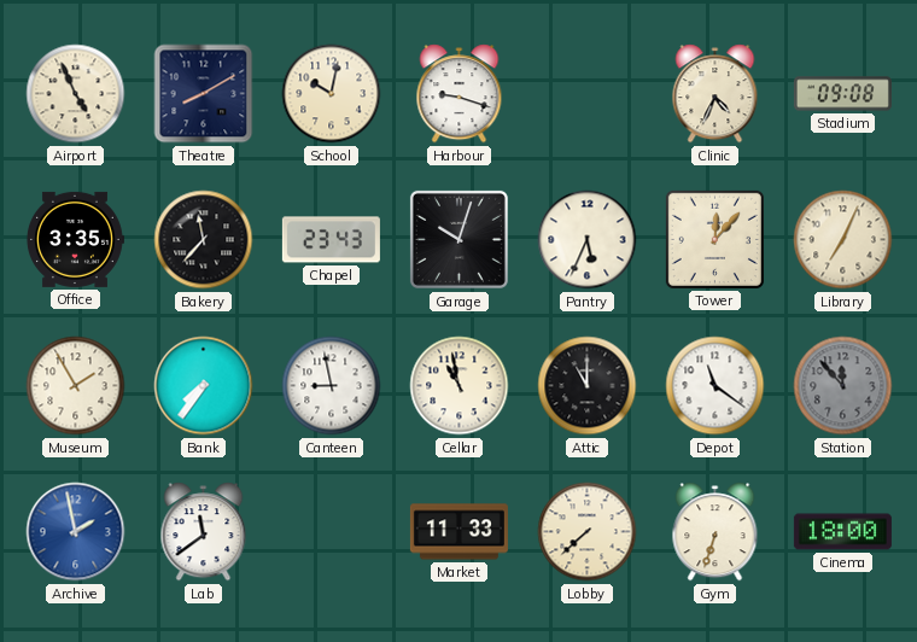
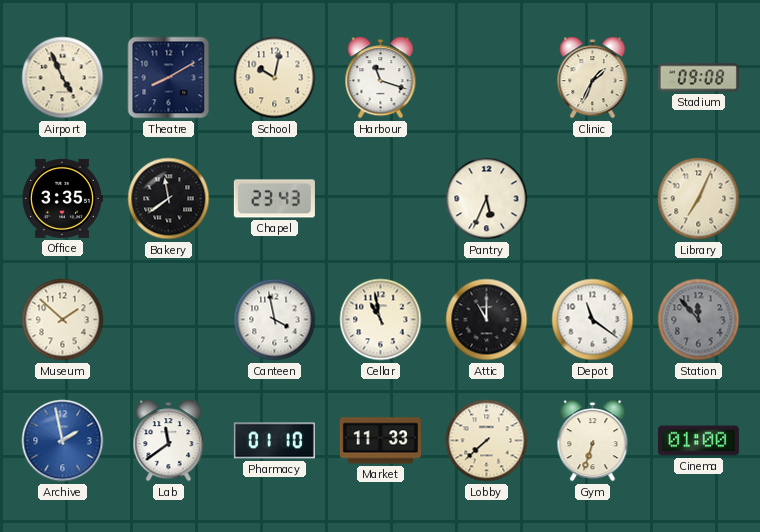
Harbour: 9:18 -> 11:18
Clinic: 4:34 -> 1:34
Bakery: 11:37 -> 11:39
Garage: 10:03 -> none
Tower: 12:07 -> none
Museum: 1:55 -> 1:52
Bank: 7:36 -> none
Canteen: 8:58 -> 3:58
Pharmacy: none -> 01:10
Cinema: 18:00 -> 01:00
